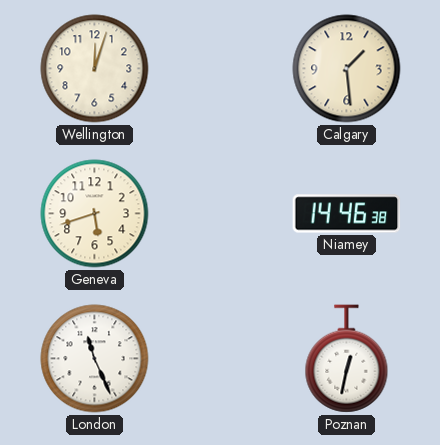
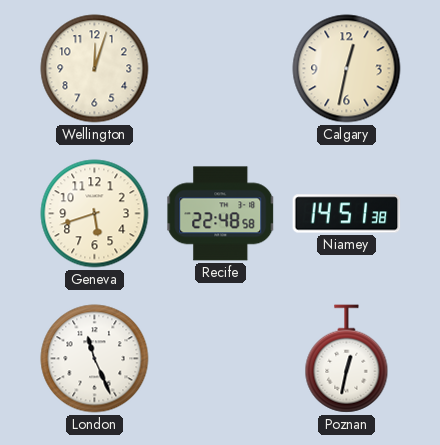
Calgary: 1:29 -> 12:32
Recife: none -> 22:48
Niamey: 14:46 -> 14:51
